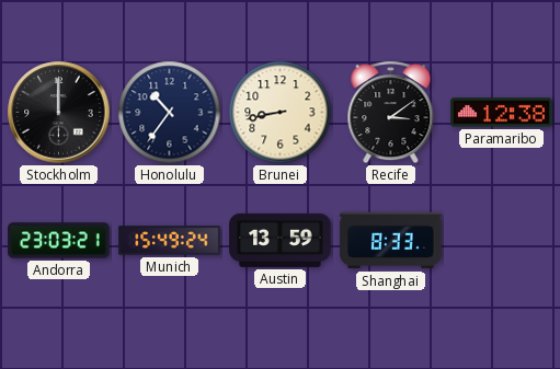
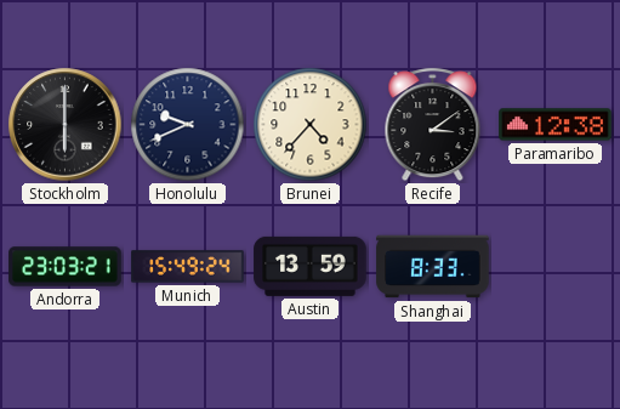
Stockholm: 12:00 -> 6:00
Honolulu: 10:36 -> 9:41
Brunei: 8:43 -> 4:37
